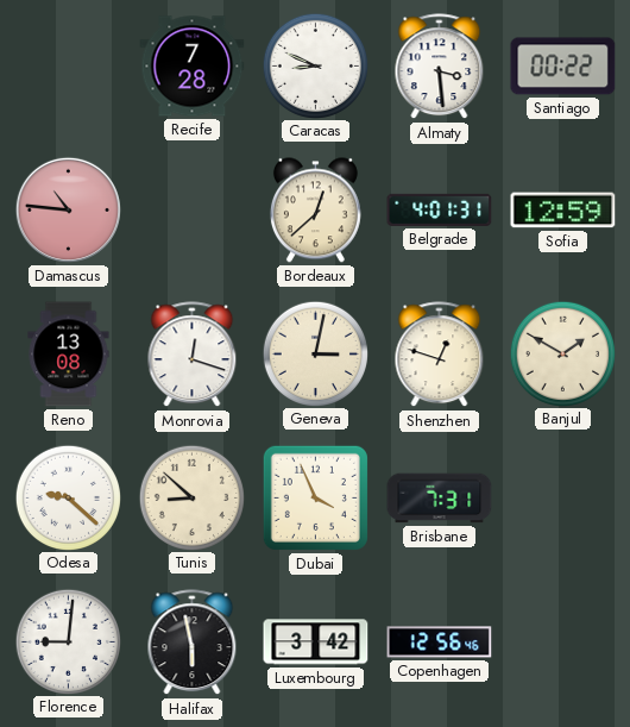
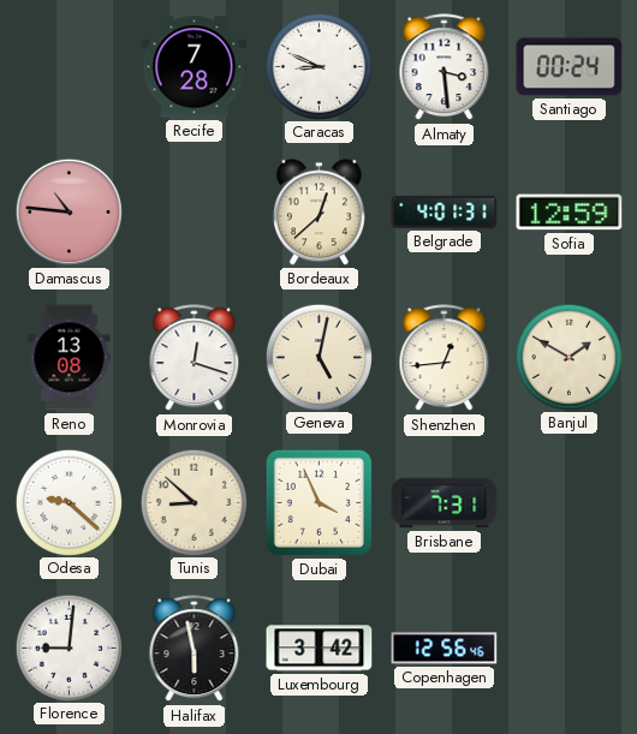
Santiago: 00:22 -> 00:24
Geneva: 3:02 -> 5:02
Shenzhen: 12:48 -> 12:44
